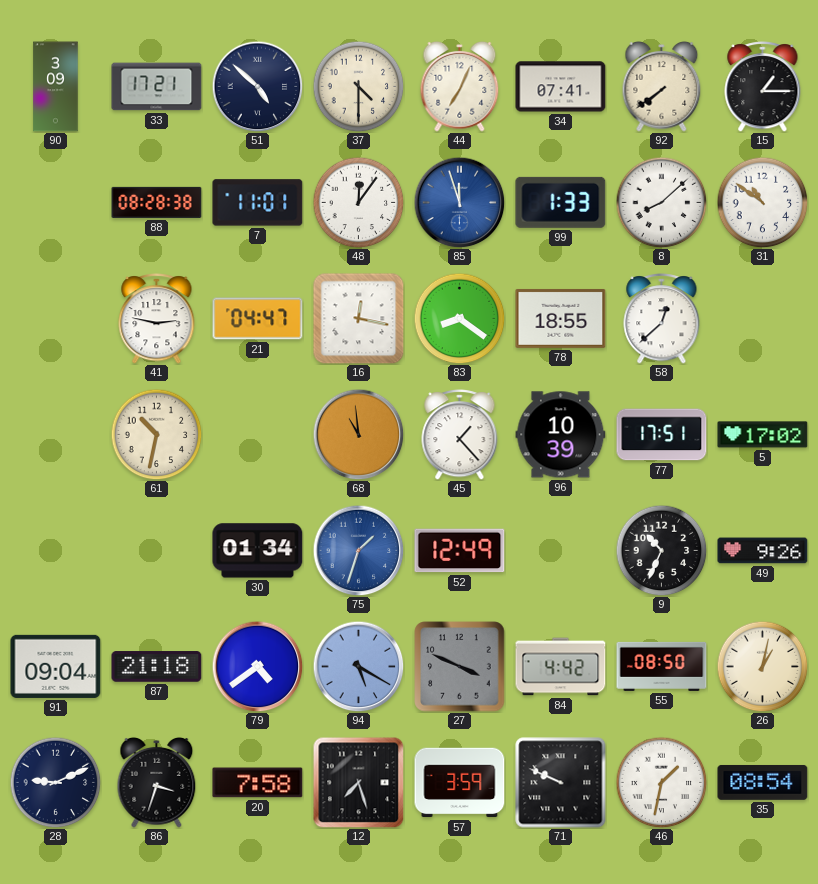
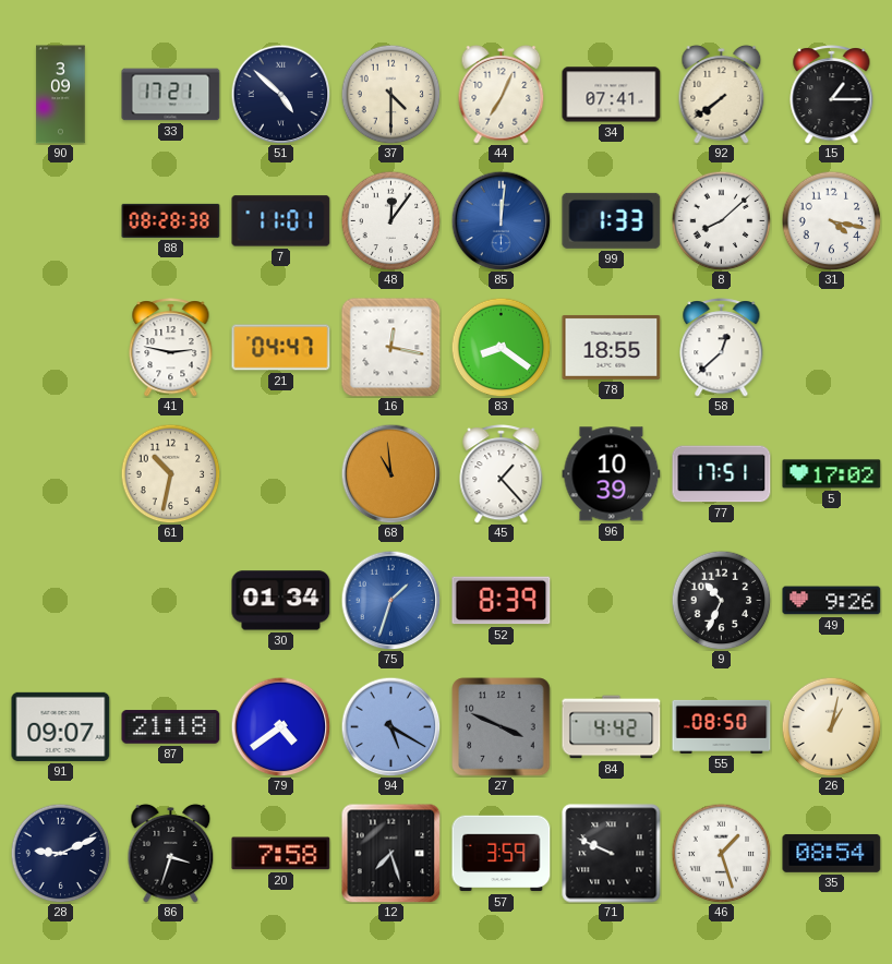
85: 11:57 -> 12:01
31: 10:51 -> 4:17
52: 12:49 -> 8:39
91: 09:04 -> 09:07
46: 1:32 -> 1:27
